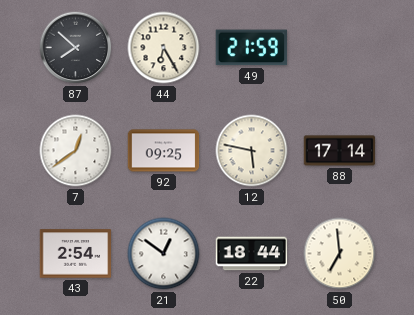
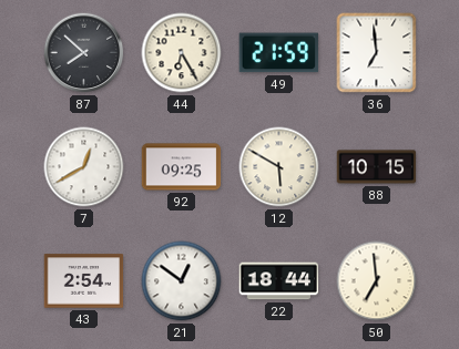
36: none -> 6:59
7: 12:39 -> 12:40
12: 5:47 -> 5:50
88: 17:14 -> 10:15
